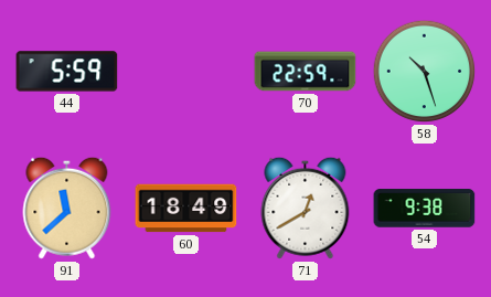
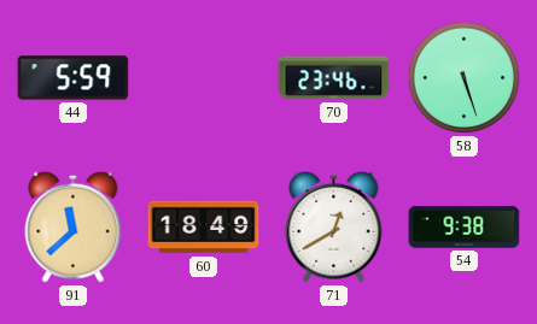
70: 22:59 -> 23:46
58: 10:27 -> 5:27
